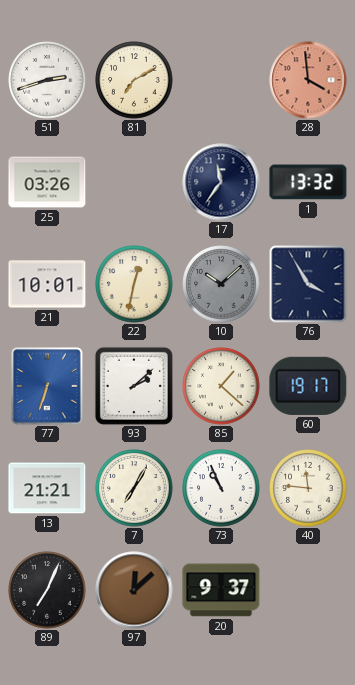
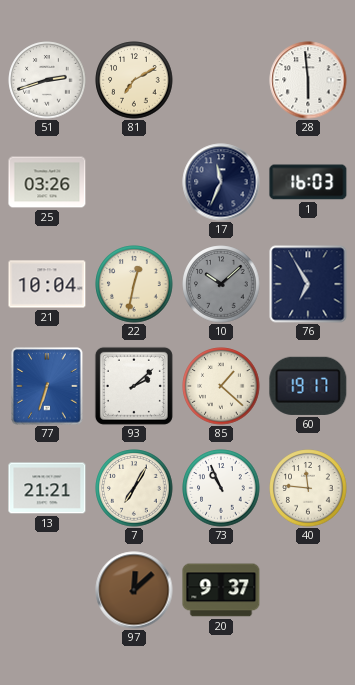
28: 3:59 -> 5:59
28 dial: salmon -> white
17: 11:36 -> 11:34
1: 13:32 -> 16:03
21: 10:01 -> 10:04
76: 3:55 -> 6:55
89: 7:04 -> none
